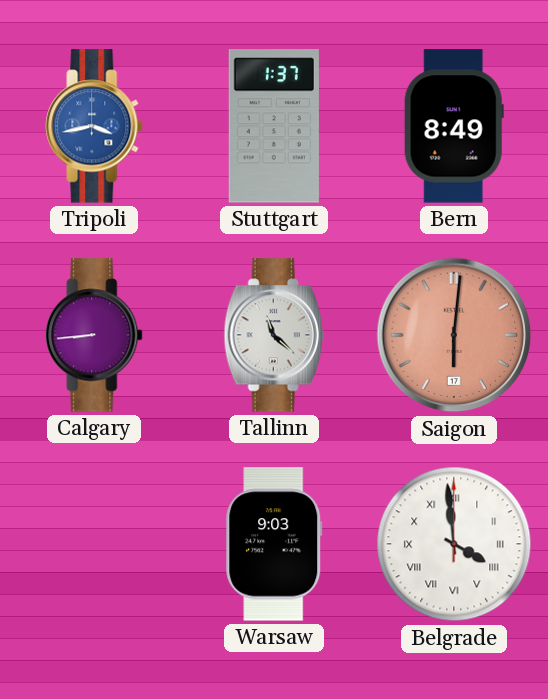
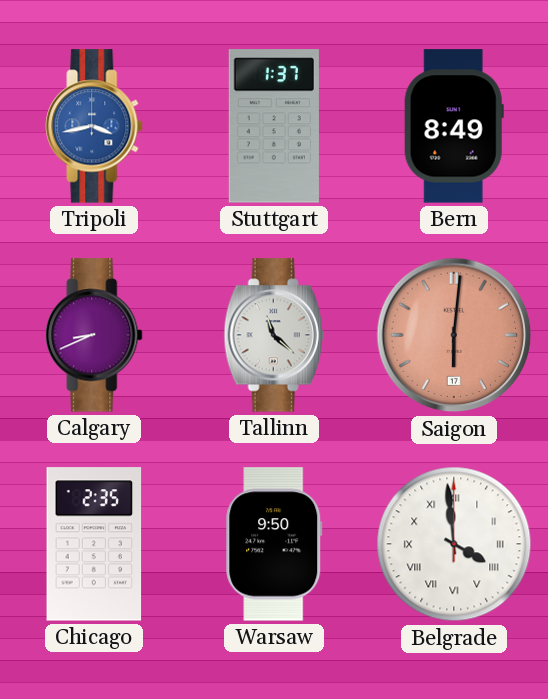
Calgary: 8:44 -> 8:41
Chicago: none -> 2:35
Warsaw: 9:03 -> 9:50
